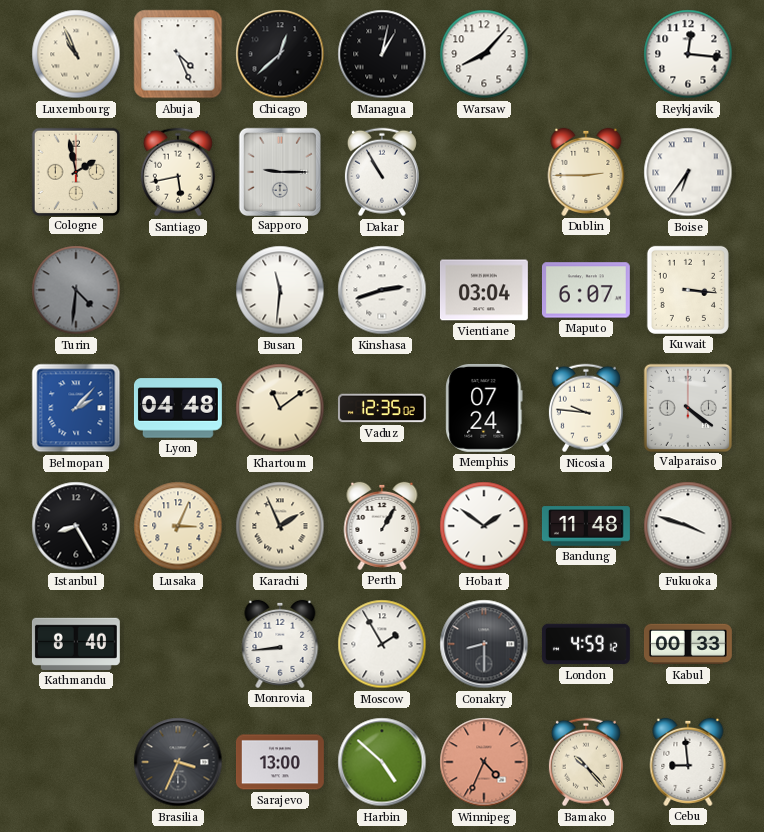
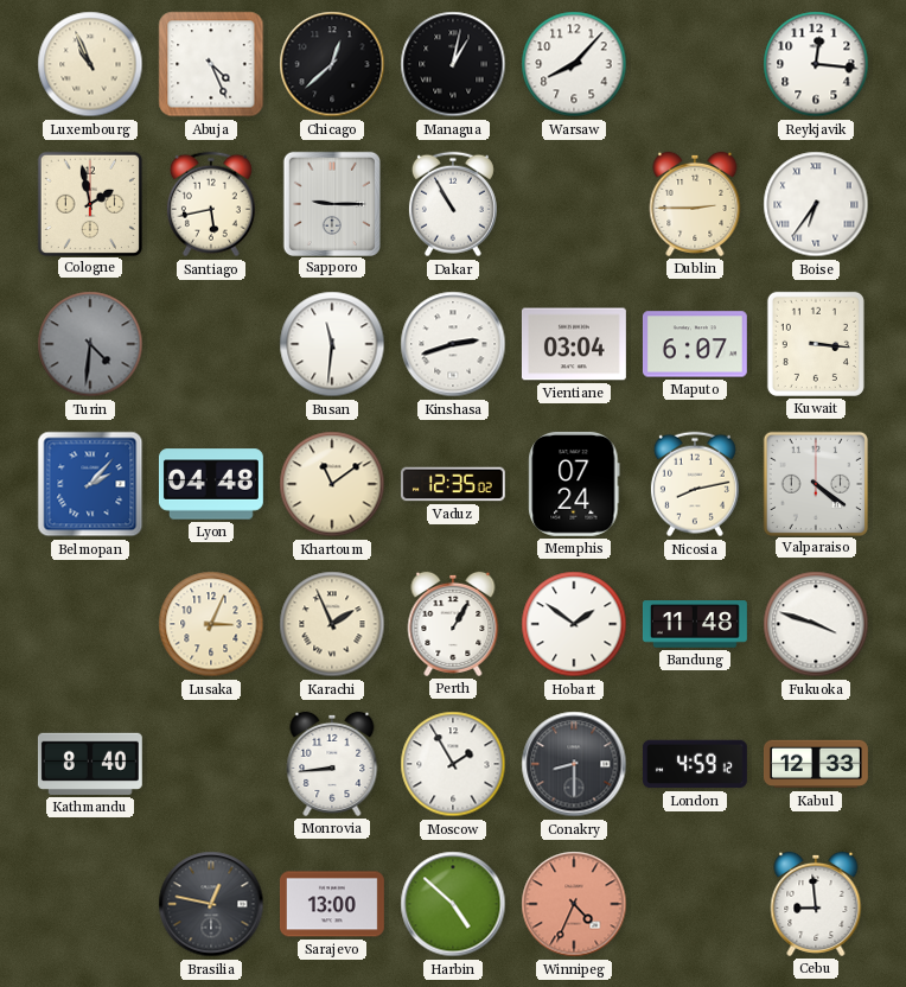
Nicosia: 9:46 -> 8:13
Istanbul: 8:25 -> none
Kabul: 00:33 -> 12:33
Brasilia: 3:34 -> 12:47
Bamako: 10:23 -> none
